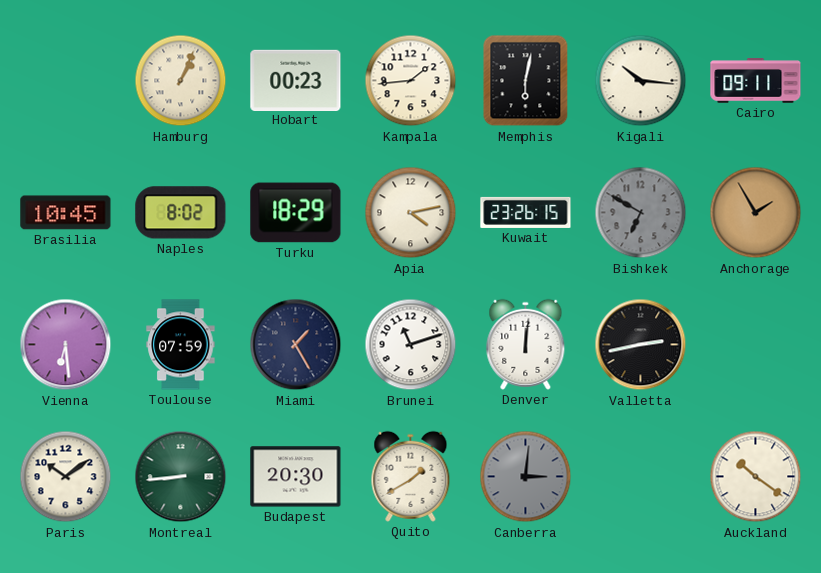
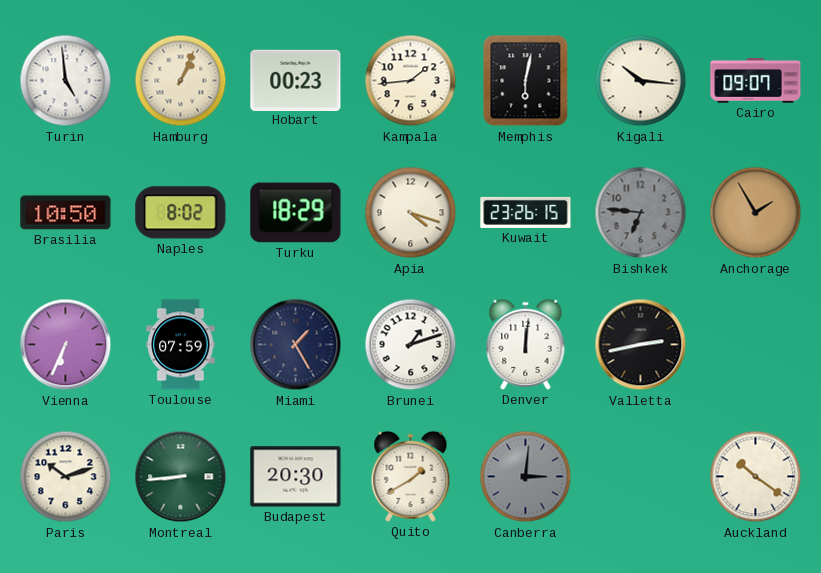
Turin: none -> 4:59
Cairo: 09:11 -> 09:07
Brasilia: 10:45 -> 10:50
Apia: 4:13 -> 4:18
Bishkek: 6:50 -> 6:46
Vienna: 6:29 -> 6:34
Brunei: 11:12 -> 1:12
Paris: 10:09 -> 10:12
